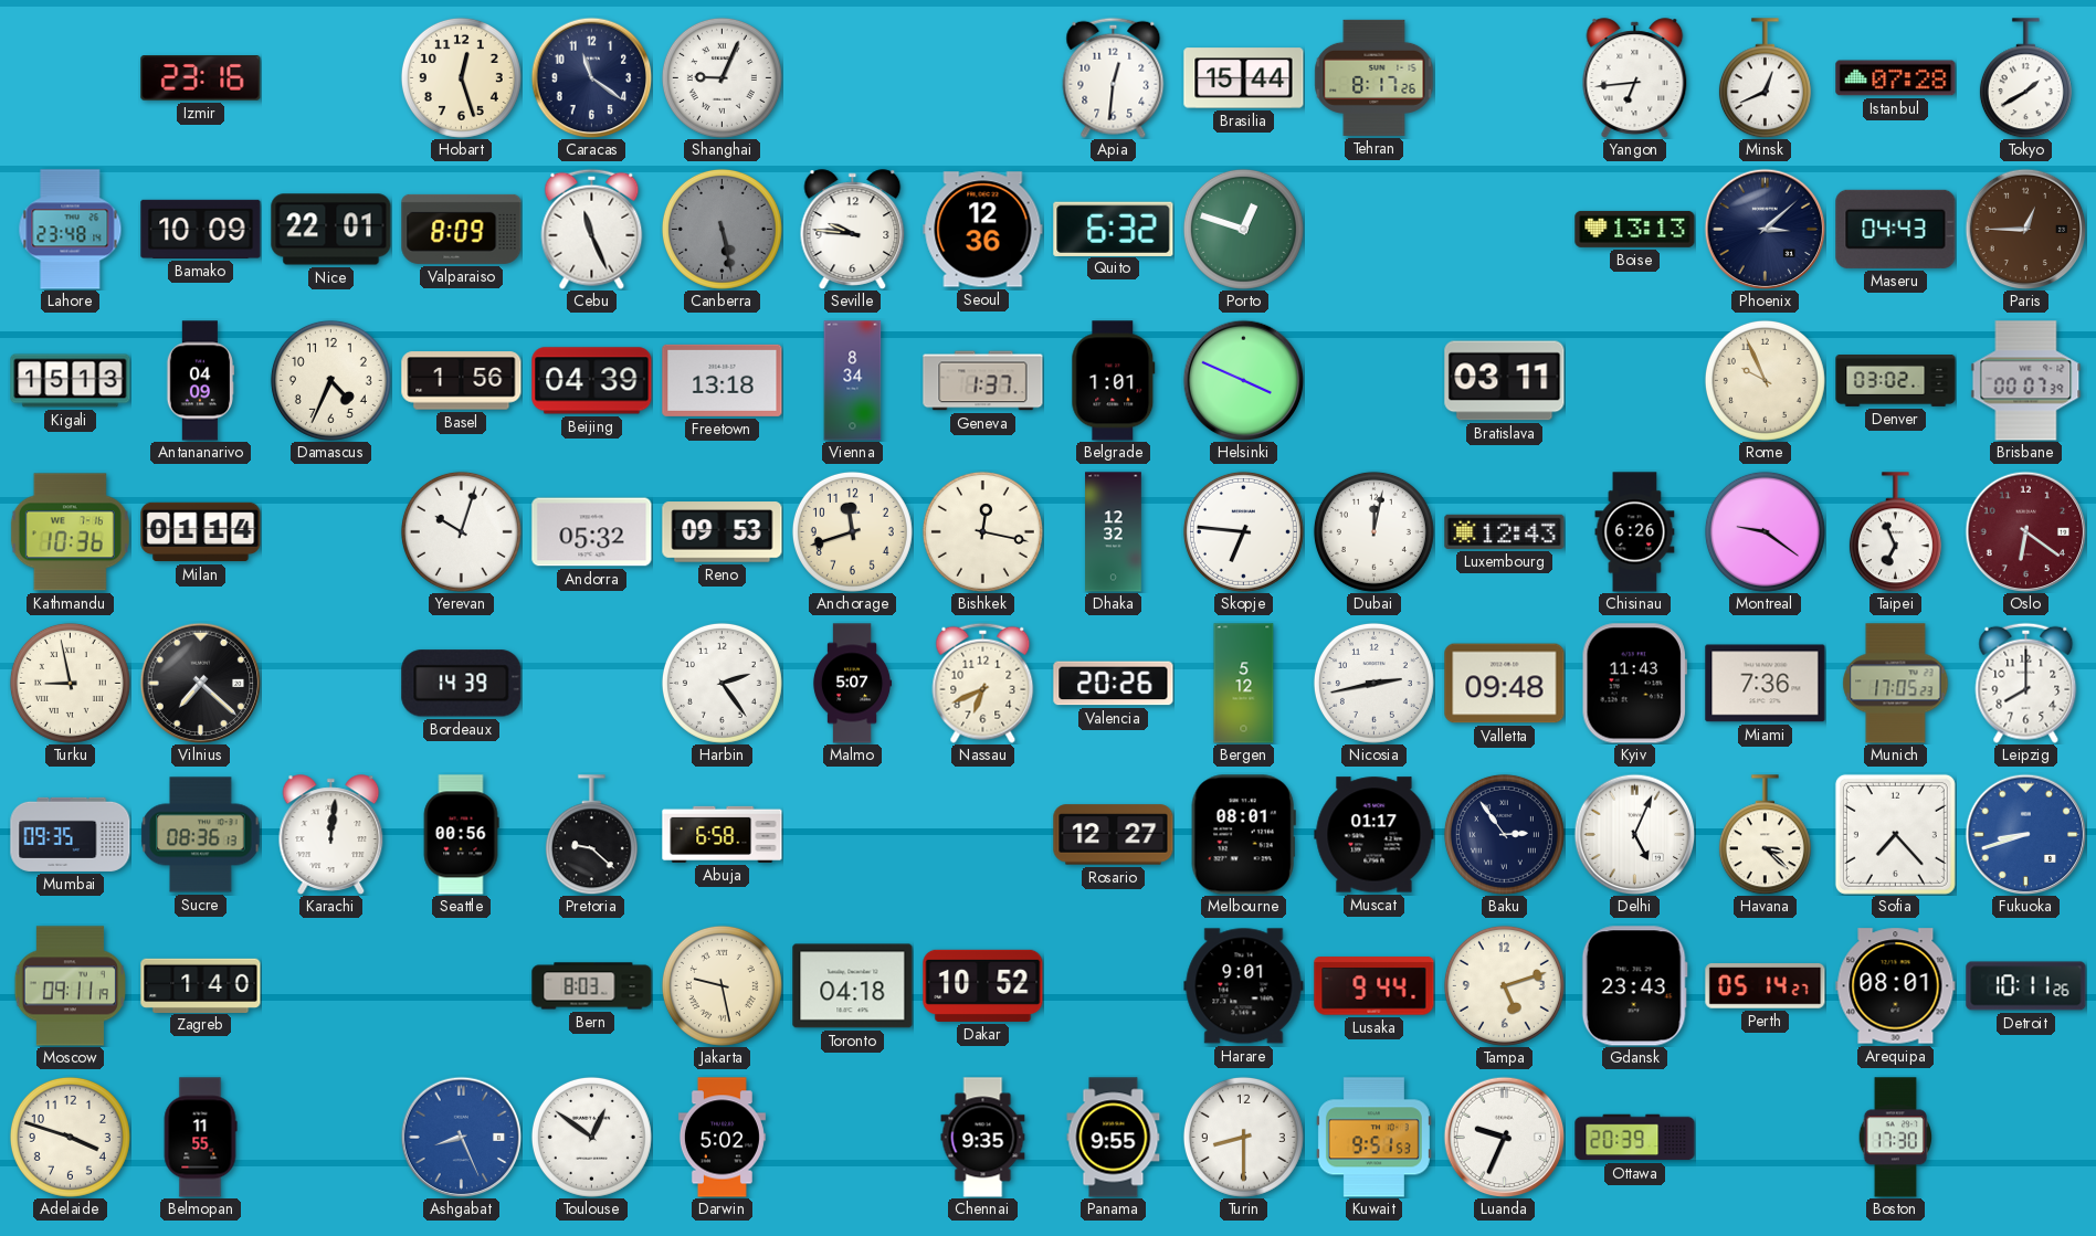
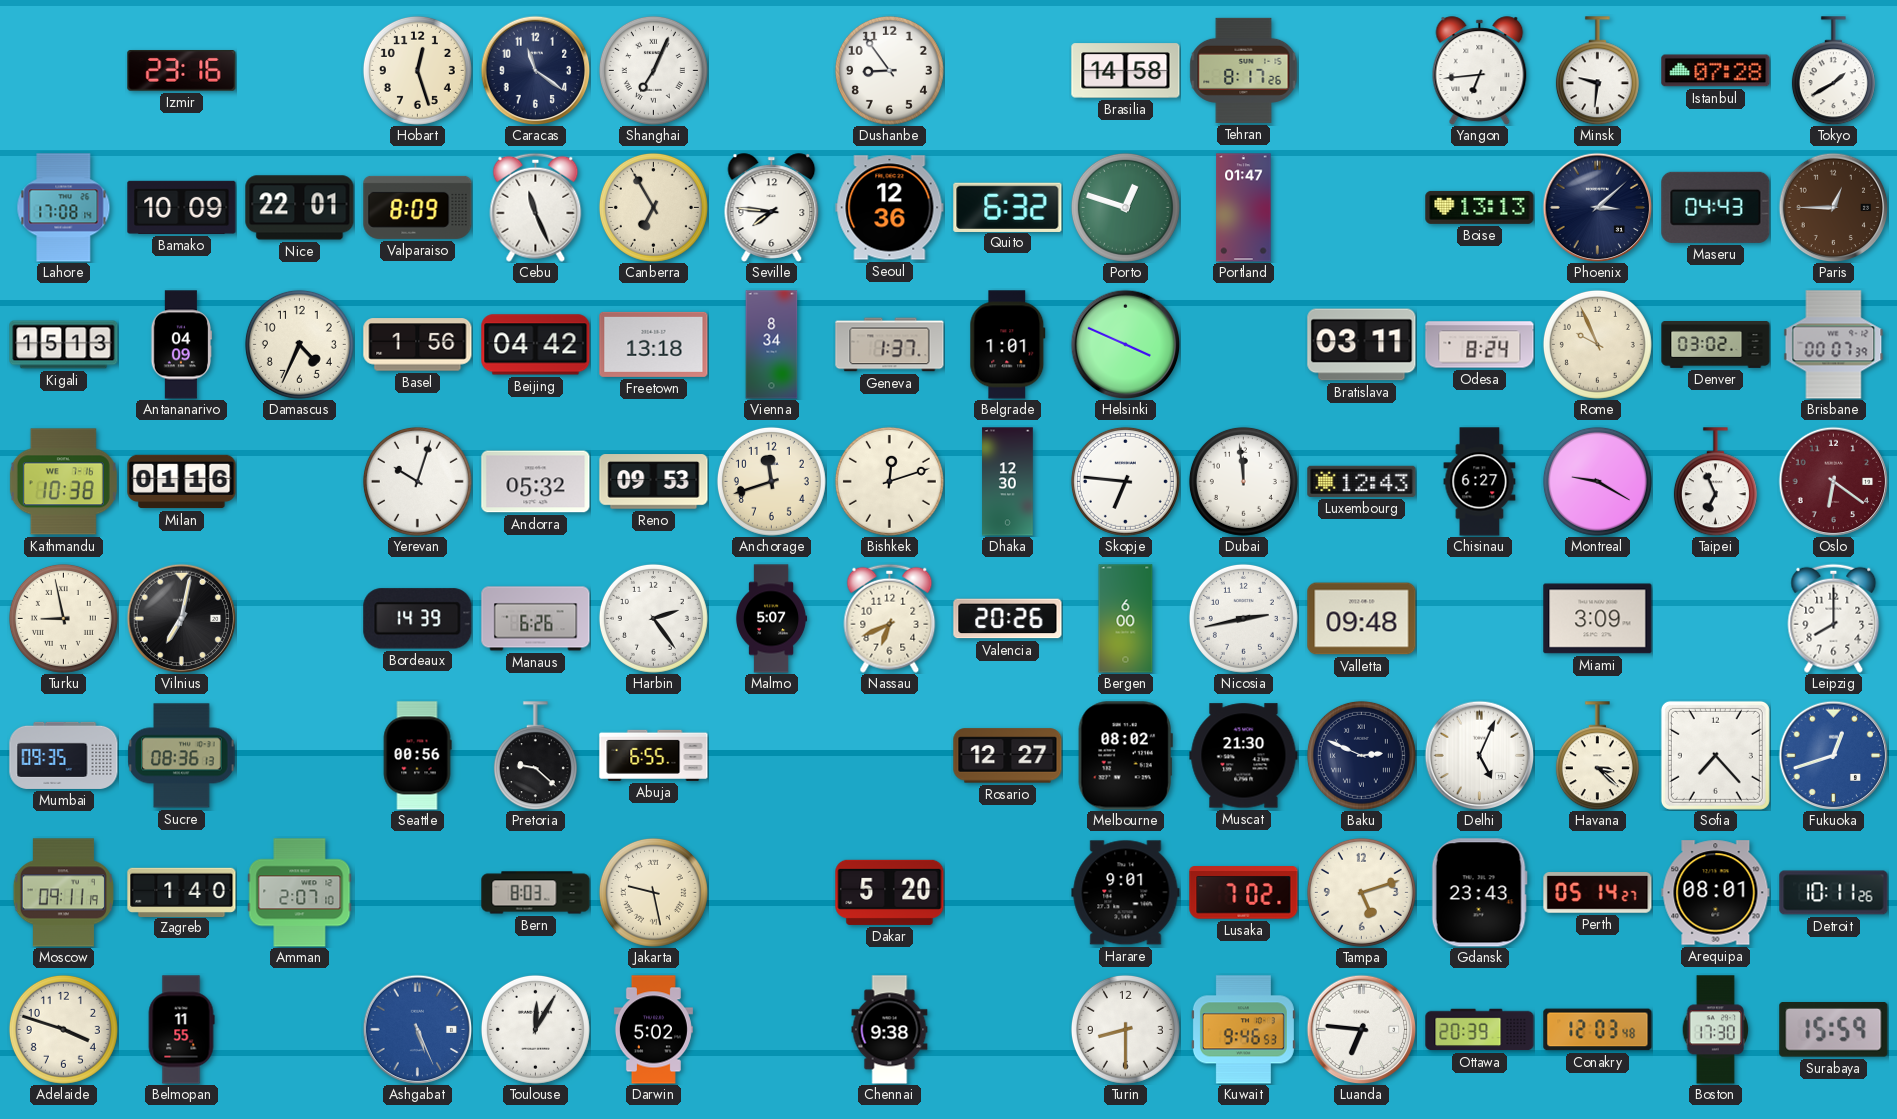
Shanghai: 9:04 -> 7:04
Dushanbe: none -> 8:54
Apia: 12:31 -> none
Brasilia: 15:44 -> 14:58
Minsk: 12:41 -> 9:31
Lahore: 23:48 -> 17:08
Canberra: 5:28 -> 6:55
Canberra dial: grey -> cream
Seville: 9:46 -> 7:46
Portland: none -> 01:47
Beijing: 04:39 -> 04:42
Odesa: none -> 8:24
Kathmandu: 10:36 -> 10:38
Milan: 01:14 -> 01:16
Bishkek: 12:17 -> 12:12
Dhaka: 12:32 -> 12:30
Dubai: 12:02 -> 11:59
Chisinau: 6:26 -> 6:27
Montreal: 9:21 -> 9:20
Vilnius: 7:22 -> 7:02
Manaus: none -> 6:26
Bergen: 5:12 -> 6:00
Kyiv: 11:43 -> none
Miami: 7:36 -> 3:09
Munich: 17:05 -> none
Karachi: 12:01 -> none
Abuja: 6:58 -> 6:55
Melbourne: 08:01 -> 08:02
Muscat: 01:17 -> 21:30
Baku: 2:54 -> 2:49
Fukuoka: 8:42 -> 12:42
Amman: none -> 2:07
Toronto: 04:18 -> none
Dakar: 10:52 -> 5:20
Lusaka: 9:44 -> 7:02
Ashgabat: 8:26 -> 5:26
Toulouse: 12:51 -> 12:05
Chennai: 9:35 -> 9:38
Panama: 9:55 -> none
Kuwait: 9:51 -> 9:46
Luanda: 9:34 -> 6:46
Conakry: none -> 12:03
Surabaya: none -> 15:59
